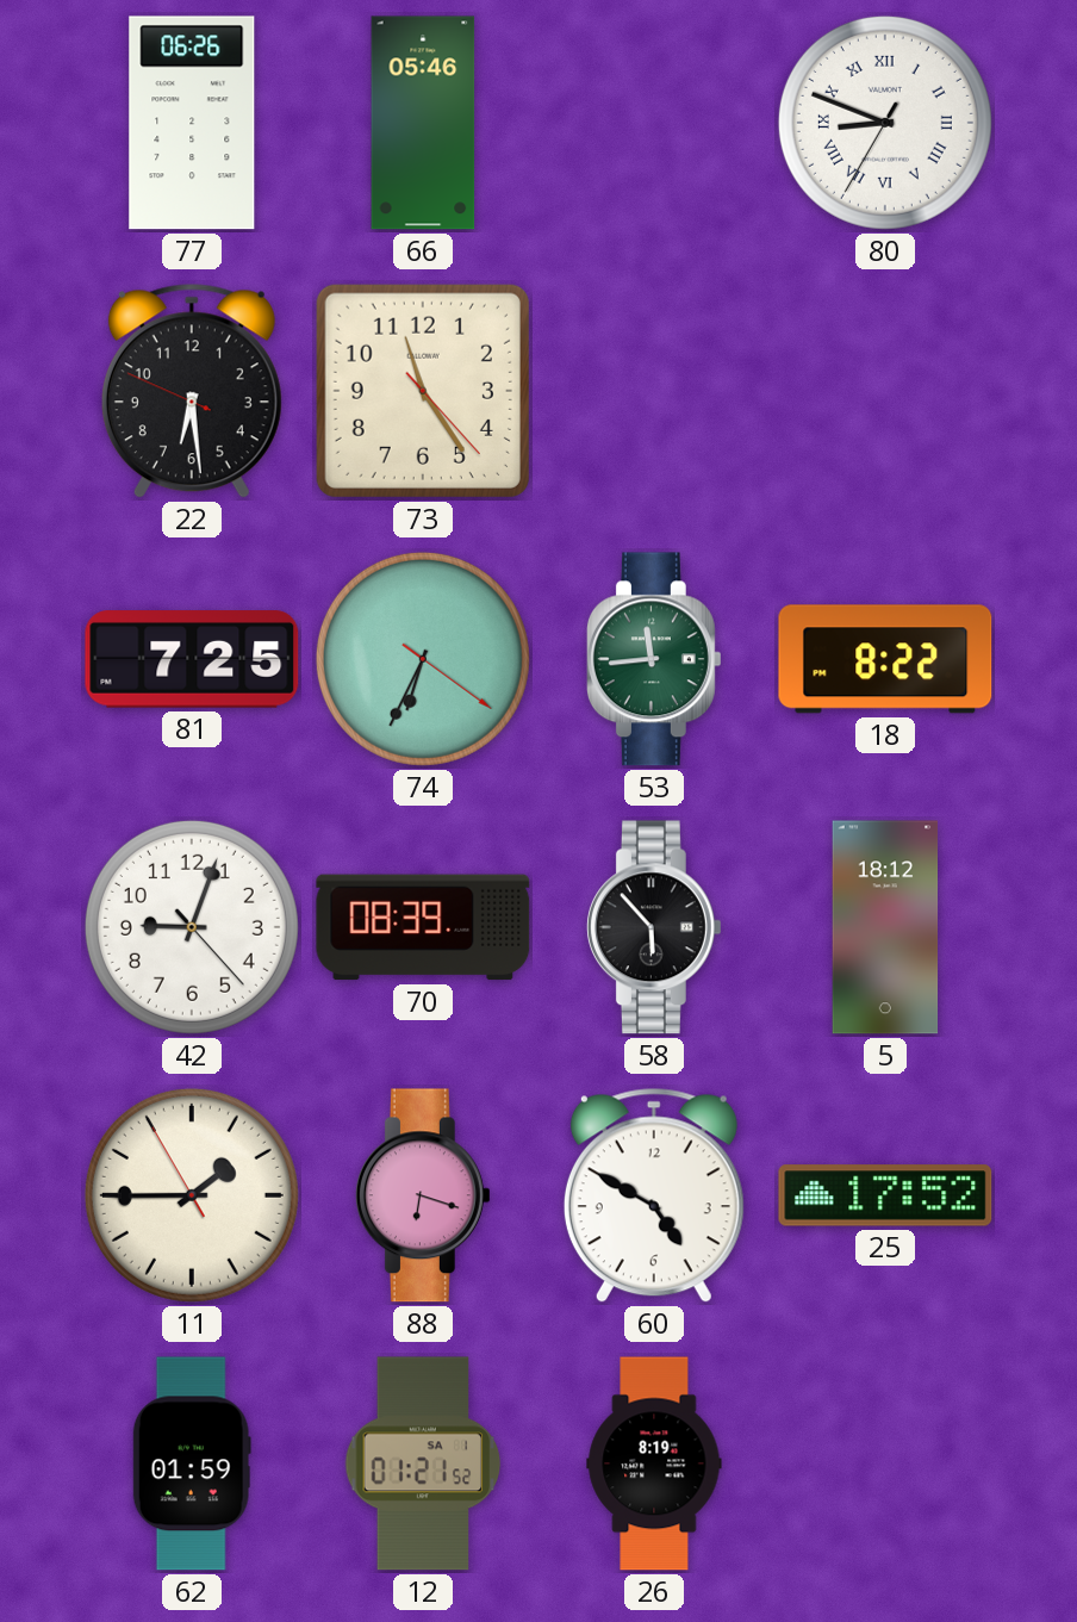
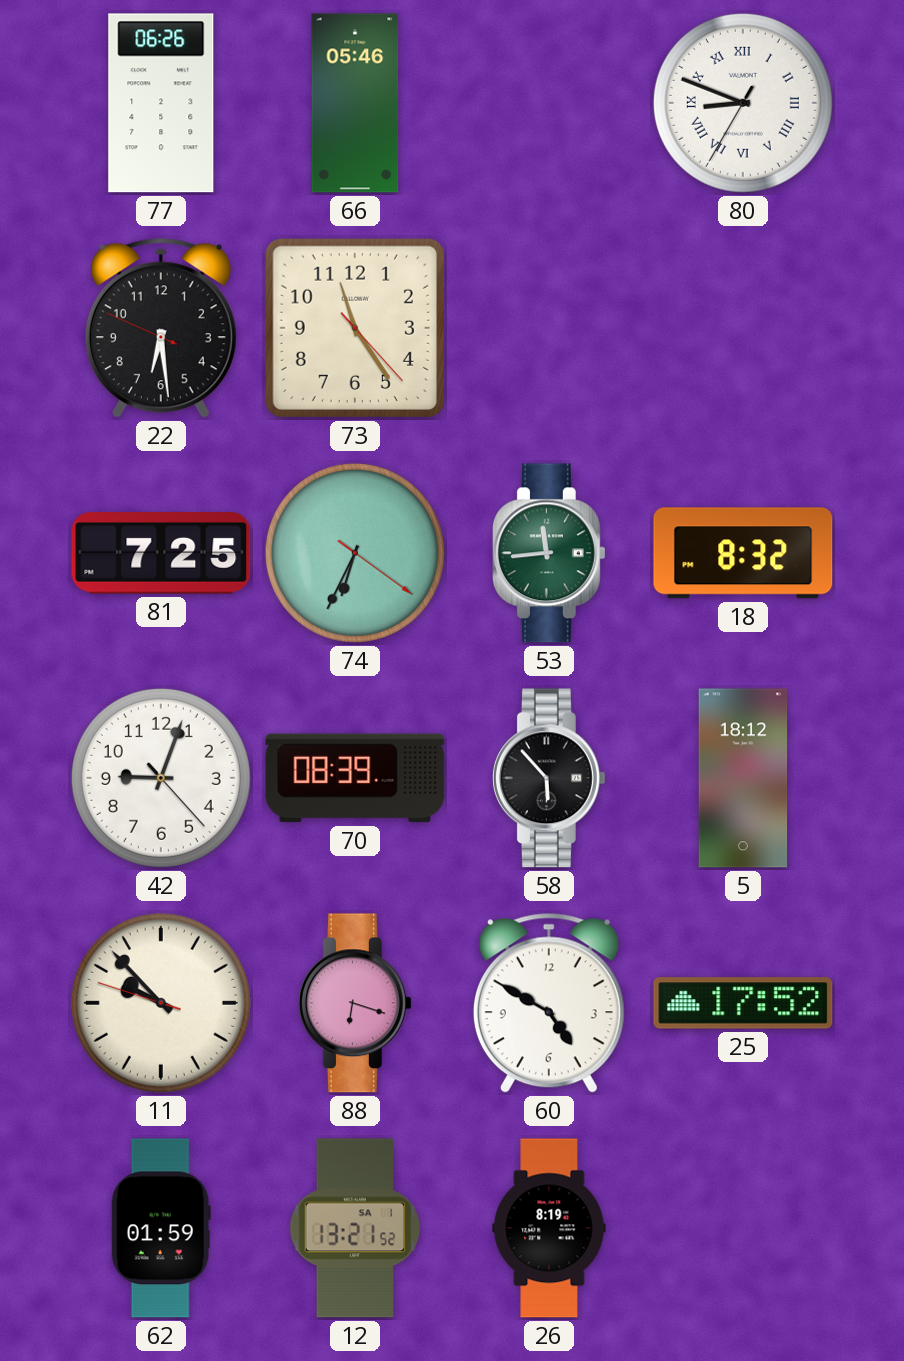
18: 8:22 -> 8:32
11: 1:44 -> 9:52
12: 01:21 -> 13:21
